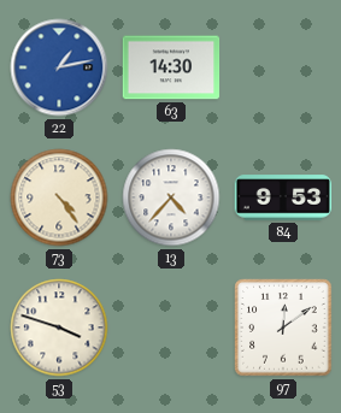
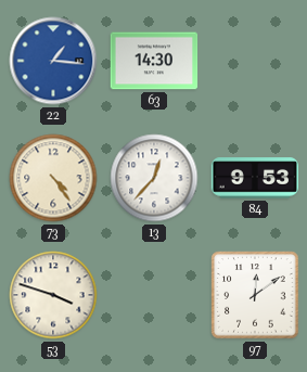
22: 1:13 -> 1:16
13: 4:37 -> 12:37
